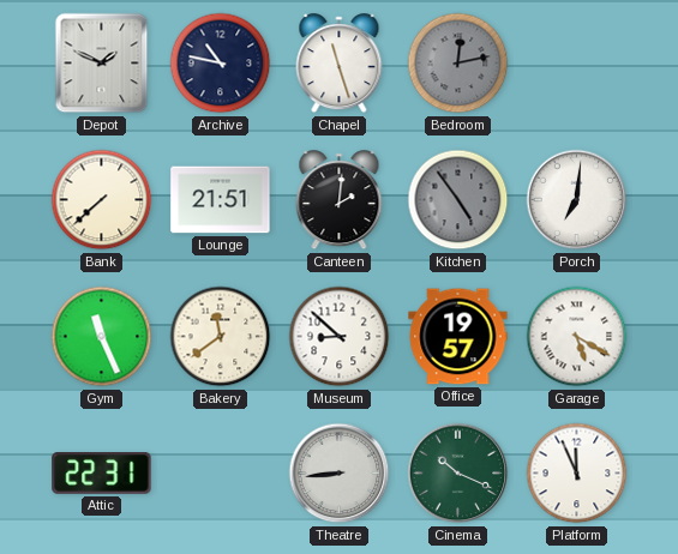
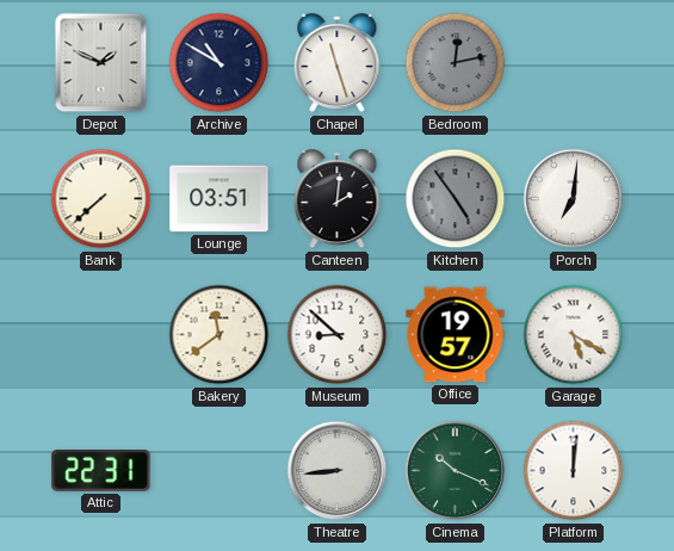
Archive: 10:47 -> 10:50
Lounge: 21:51 -> 03:51
Gym: 11:26 -> none
Platform: 11:56 -> 12:01
